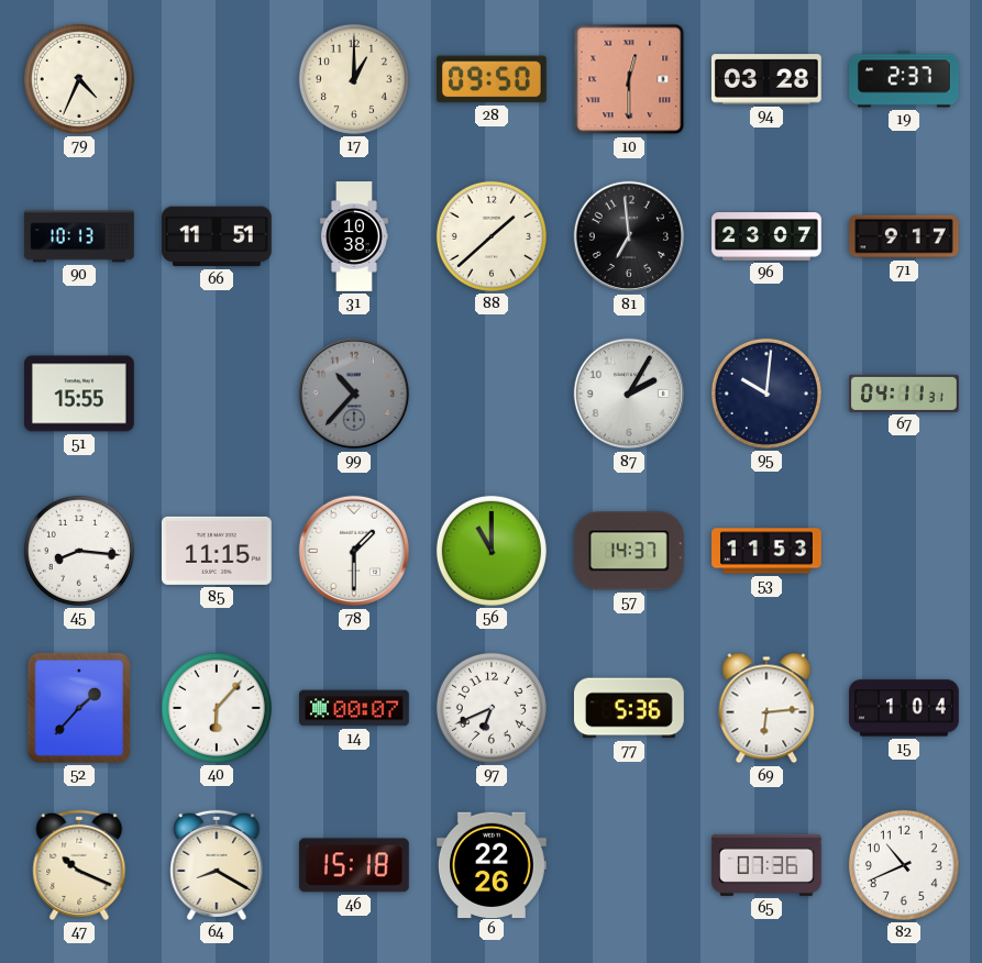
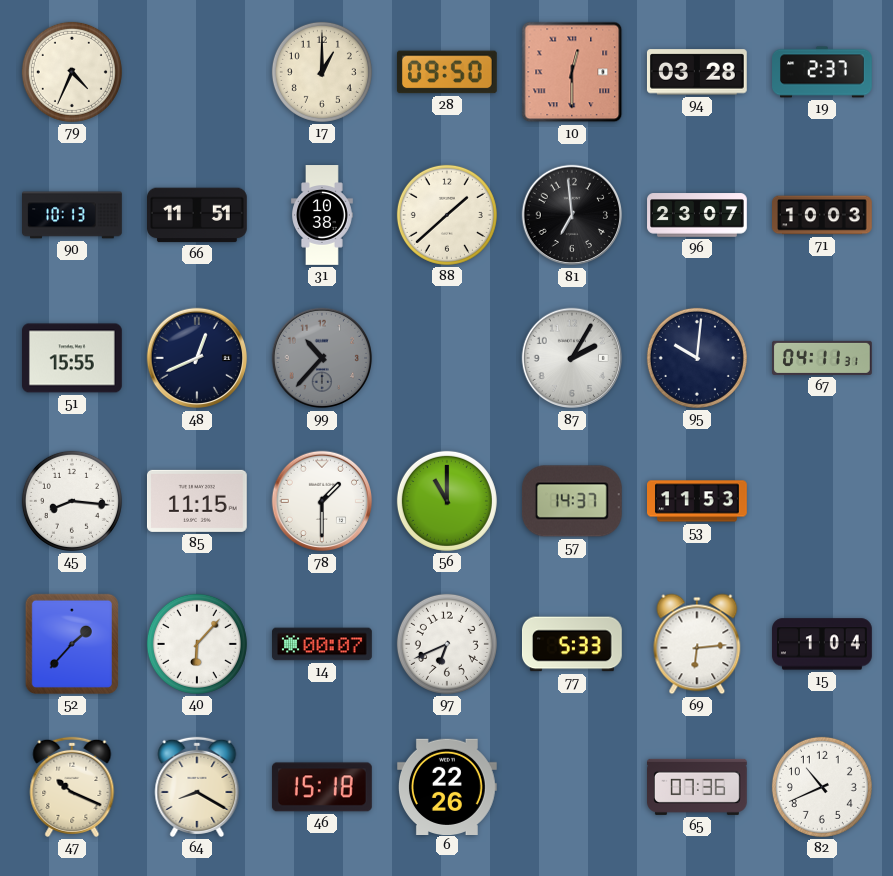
71: 9:17 -> 10:03
48: none -> 12:41
77: 5:36 -> 5:33
